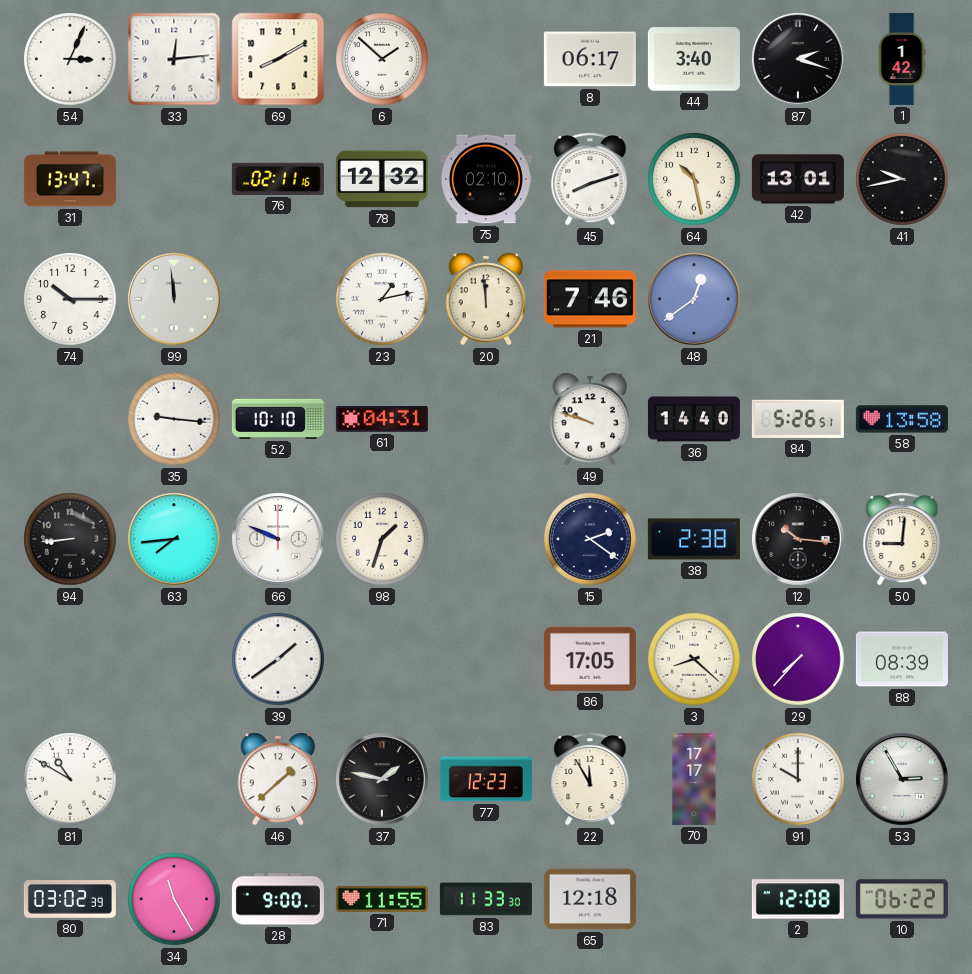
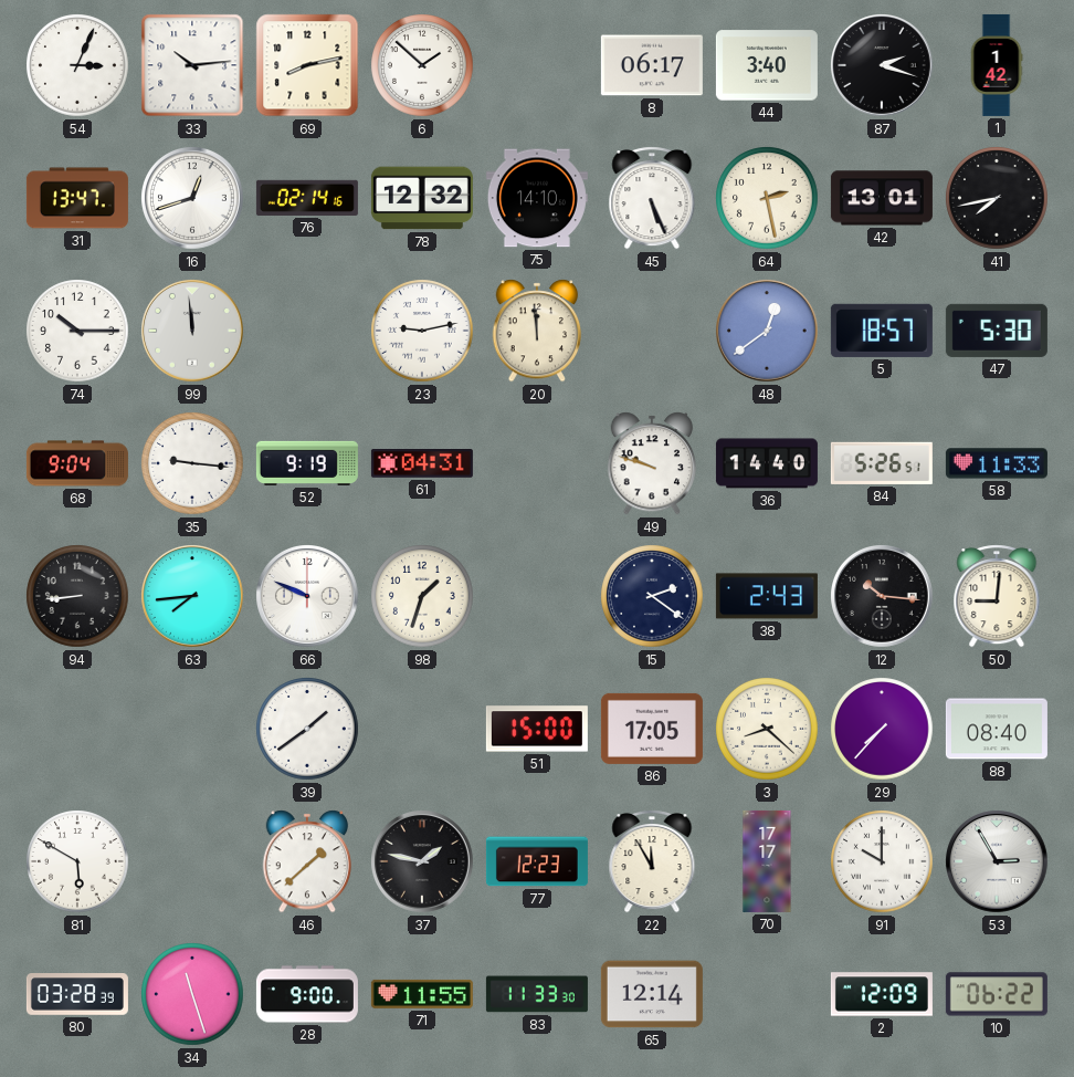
33: 12:14 -> 10:14
69: 8:10 -> 8:13
16: none -> 12:42
76: 02:11 -> 02:14
75: 02:10 -> 14:10
45: 8:12 -> 5:26
64: 10:28 -> 2:28
41: 9:43 -> 7:43
23: 1:13 -> 9:13
21: 7:46 -> none
5: none -> 18:57
47: none -> 5:30
68: none -> 9:04
52: 10:10 -> 9:19
58: 13:58 -> 11:33
38: 2:38 -> 2:43
51: none -> 15:00
88: 08:39 -> 08:40
81: 10:50 -> 5:50
80: 03:02 -> 03:28
34: 11:25 -> 11:27
65: 12:18 -> 12:14
2: 12:08 -> 12:09
